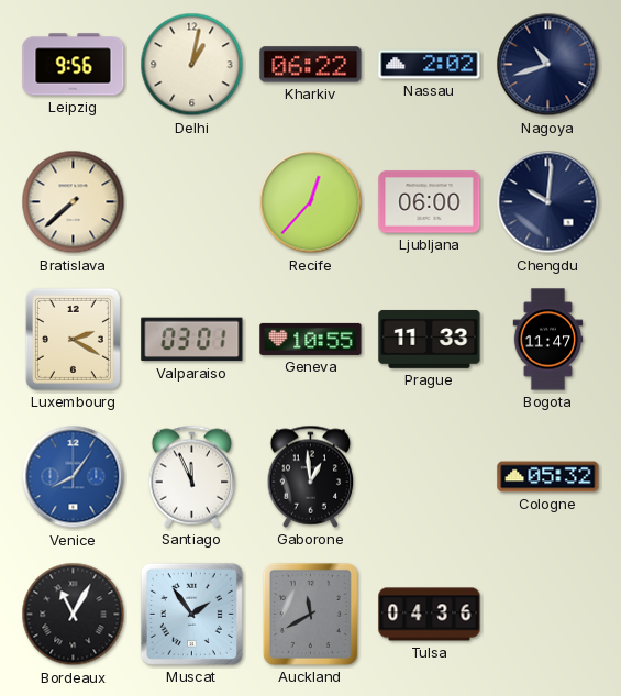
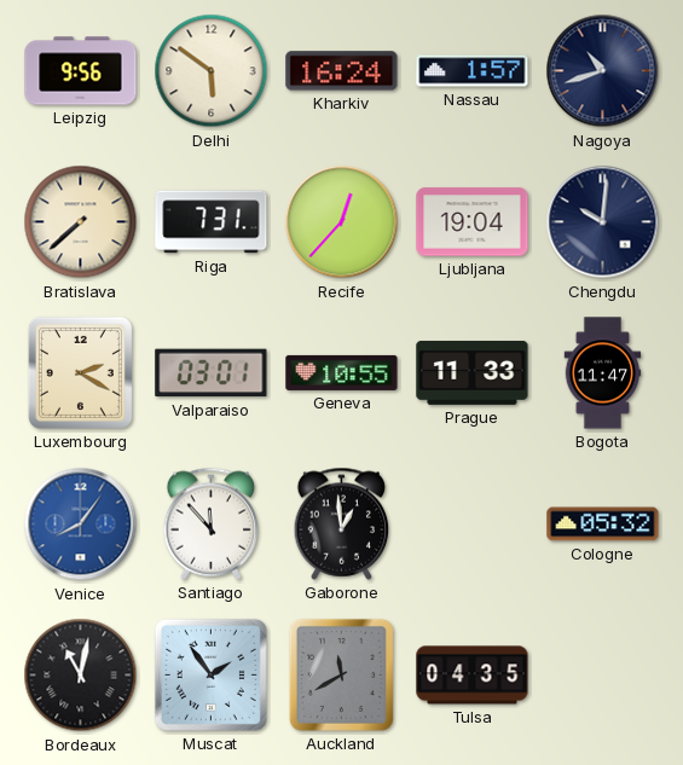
Delhi: 1:02 -> 5:51
Kharkiv: 06:22 -> 16:24
Nassau: 2:02 -> 1:57
Riga: none -> 7:31
Ljubljana: 06:00 -> 19:04
Santiago: 11:56 -> 11:53
Bordeaux: 11:05 -> 11:02
Tulsa: 04:36 -> 04:35
